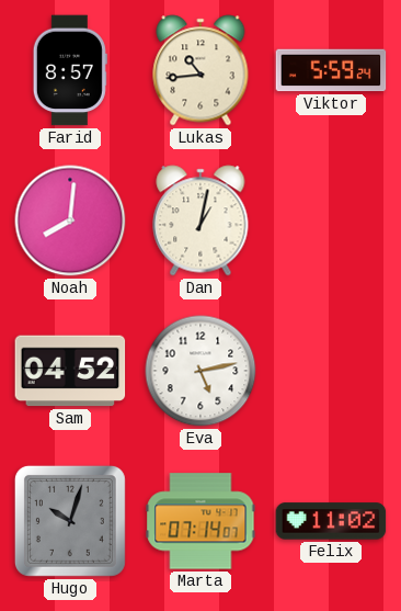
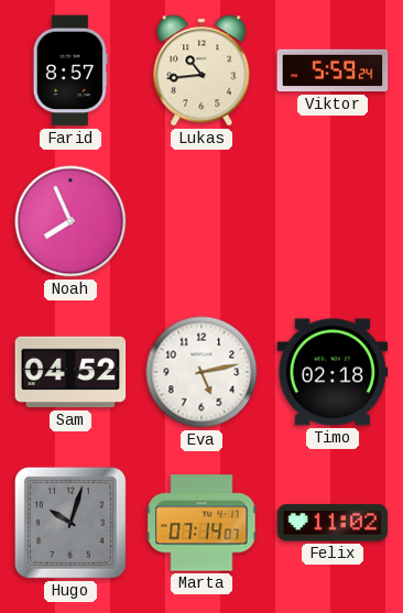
Noah: 8:01 -> 7:56
Dan: 1:02 -> none
Timo: none -> 02:18
